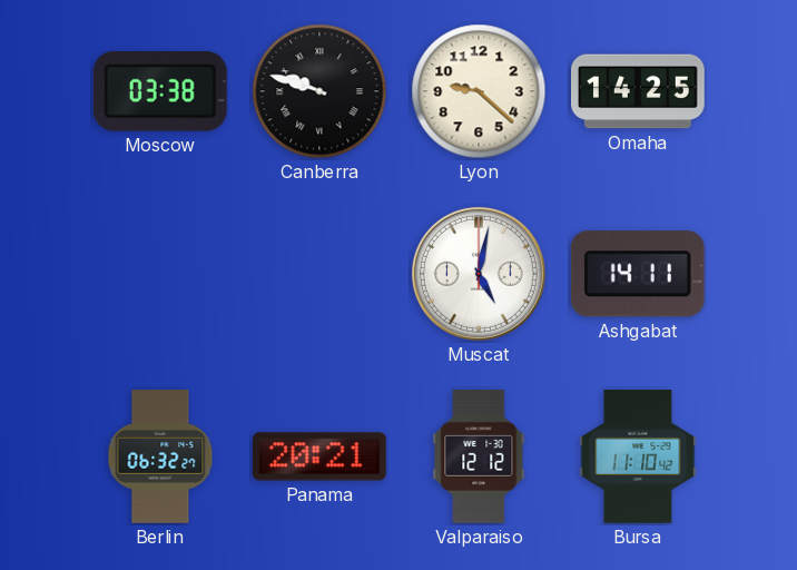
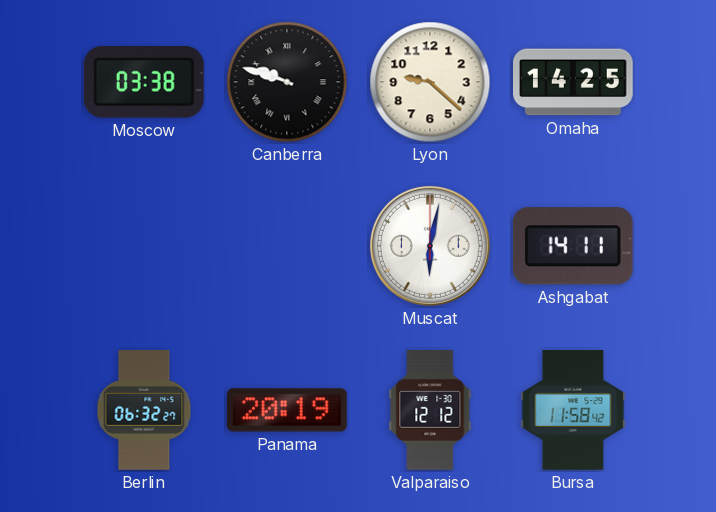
Muscat: 5:02 -> 6:02
Panama: 20:21 -> 20:19
Bursa: 11:10 -> 11:58
